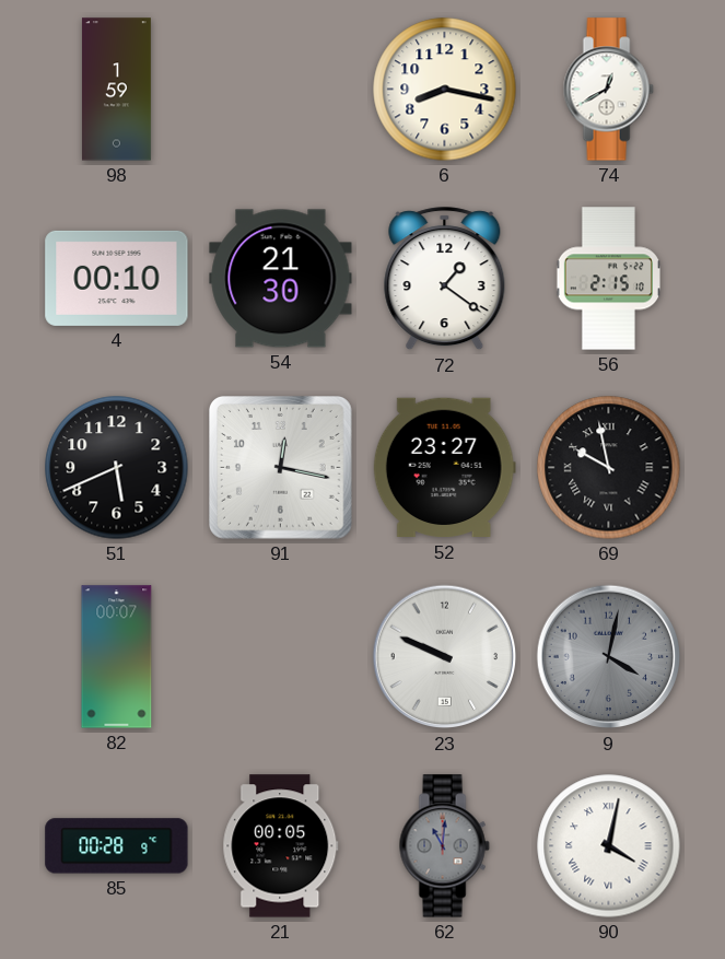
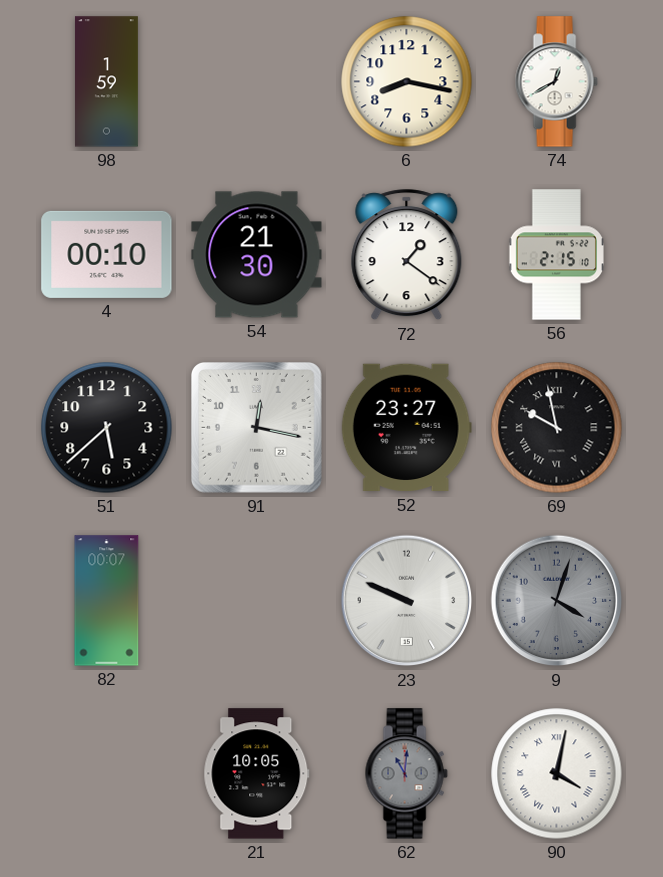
51: 5:41 -> 5:38
9: 4:02 -> 4:03
85: 00:28 -> none
21: 00:05 -> 10:05
